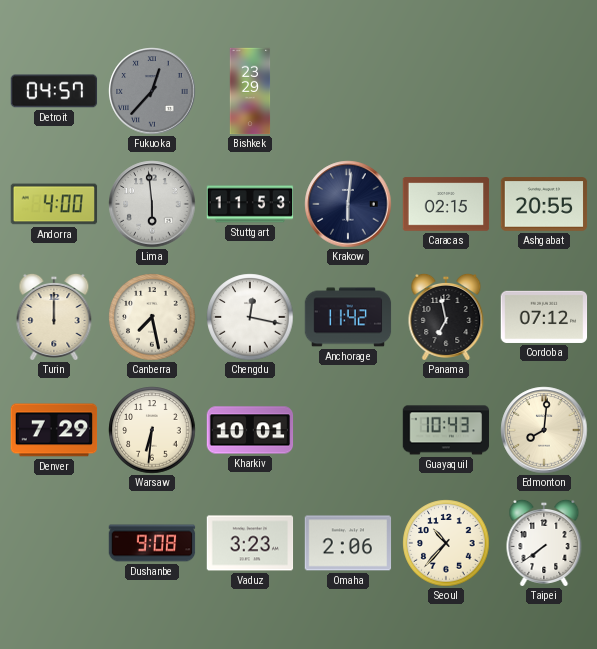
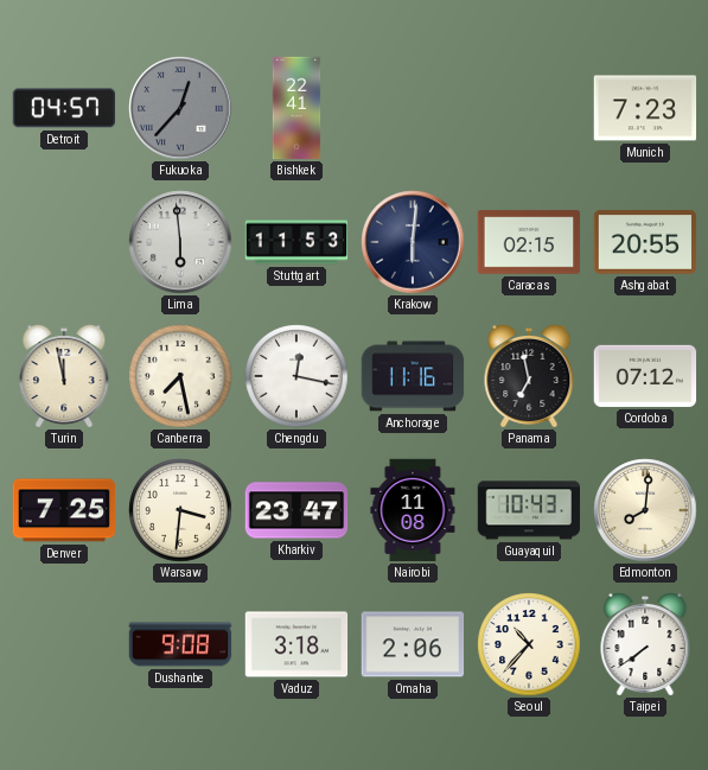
Bishkek: 23:29 -> 22:41
Munich: none -> 7:23
Andorra: 4:00 -> none
Turin: 12:00 -> 11:58
Anchorage: 11:42 -> 11:16
Denver: 7:29 -> 7:25
Warsaw: 6:31 -> 3:31
Kharkiv: 10:01 -> 23:47
Nairobi: none -> 11:08
Vaduz: 3:23 -> 3:18
